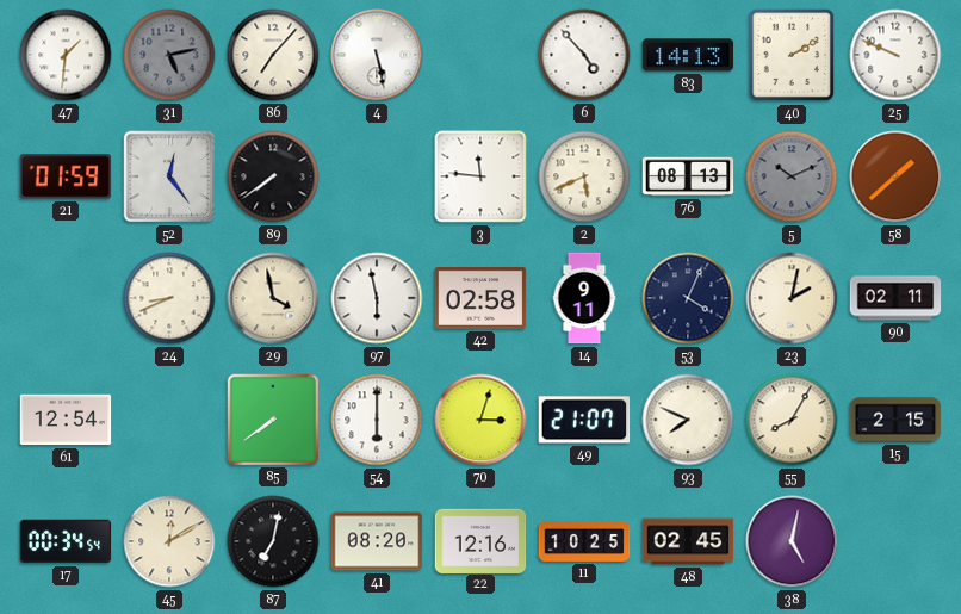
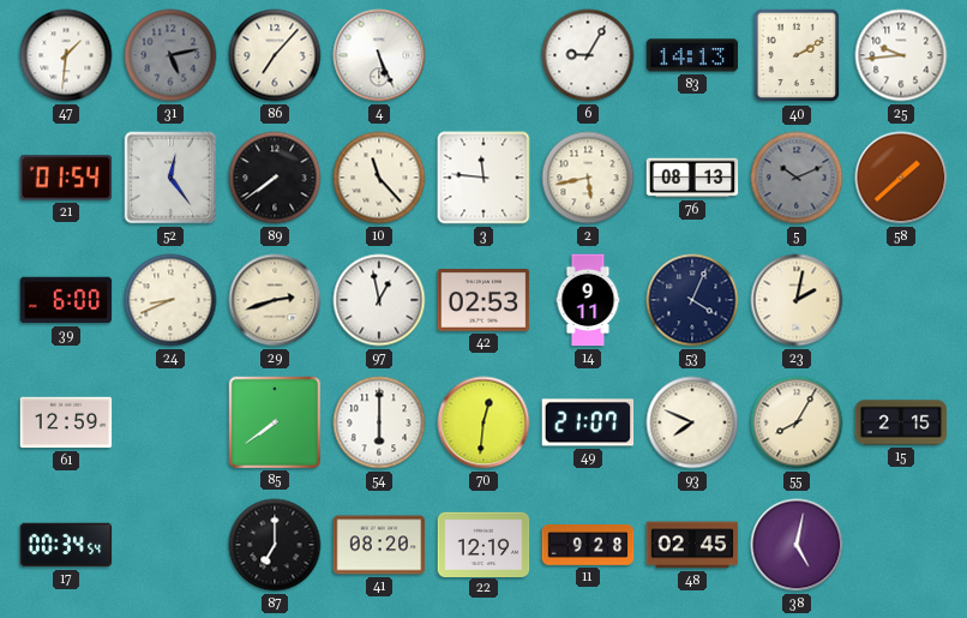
4: 5:28 -> 5:26
6: 4:53 -> 9:05
25: 9:49 -> 9:44
21: 01:59 -> 01:54
10: none -> 11:23
2: 5:41 -> 5:43
39: none -> 6:00
29: 3:58 -> 2:42
97: 5:58 -> 12:58
42: 02:58 -> 02:53
90: 02:11 -> none
61: 12:54 -> 12:59
70: 3:03 -> 12:31
45: 12:10 -> none
87: 7:02 -> 7:00
22: 12:16 -> 12:19
11: 10:25 -> 9:28
